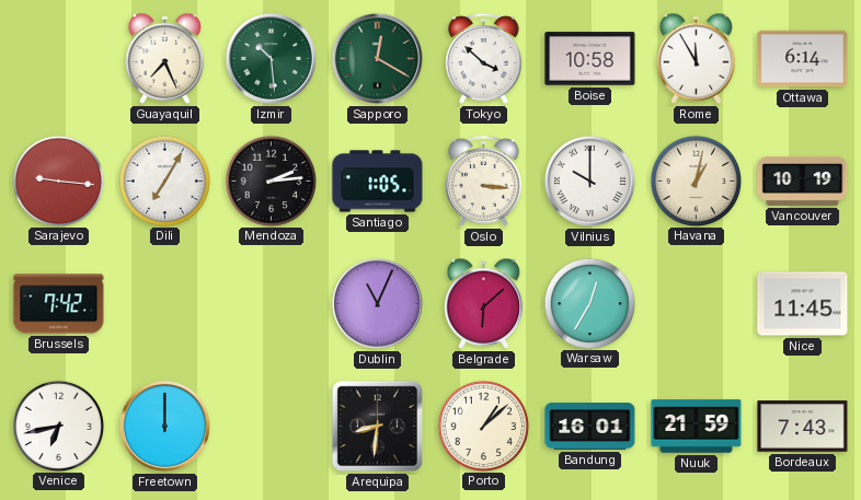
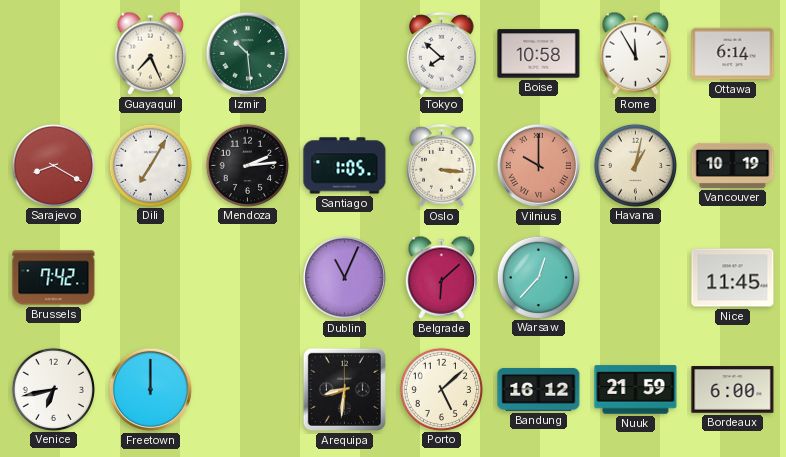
Sapporo: 12:20 -> none
Tokyo: 3:52 -> 7:52
Sarajevo: 9:16 -> 8:20
Vilnius dial: white -> salmon
Warsaw: 12:35 -> 12:37
Porto: 1:08 -> 5:08
Bandung: 16:01 -> 16:12
Bordeaux: 7:43 -> 6:00
